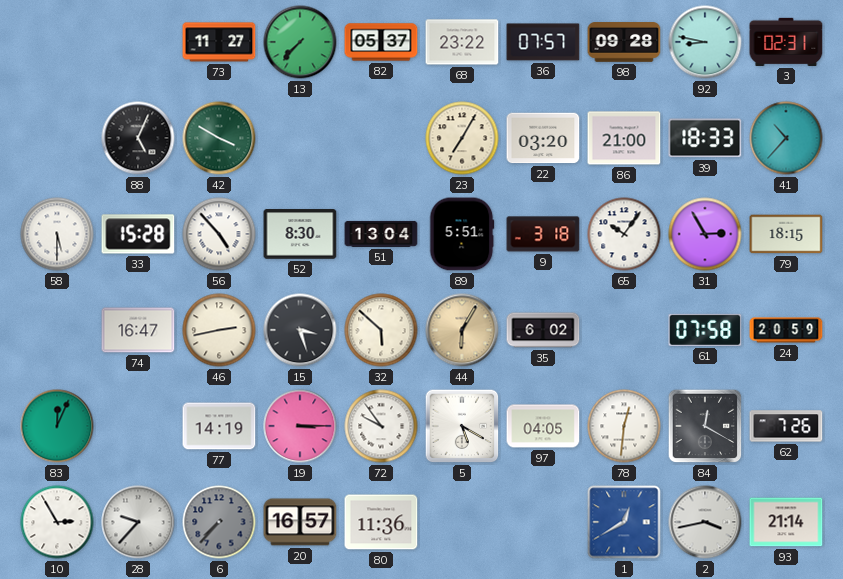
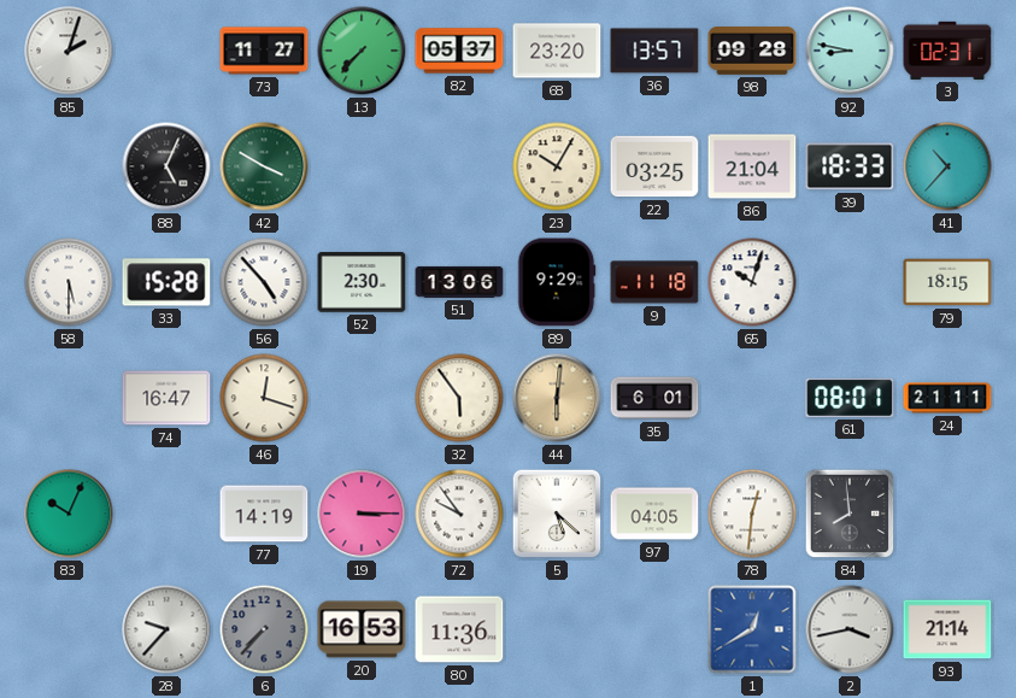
85: none -> 2:03
68: 23:22 -> 23:20
36: 07:57 -> 13:57
23: 7:05 -> 10:05
22: 03:20 -> 03:25
86: 21:00 -> 21:04
52: 8:30 -> 2:30
51: 13:04 -> 13:06
89: 5:51 -> 9:29
9: 3:18 -> 11:18
65: 10:06 -> 10:03
31: 2:55 -> none
46: 2:43 -> 12:18
15: 3:27 -> none
32: 5:52 -> 5:54
44: 6:05 -> 6:01
35: 6:02 -> 6:01
61: 07:58 -> 08:01
24: 20:59 -> 21:11
83: 12:04 -> 10:04
5: 5:20 -> 5:22
84: 12:20 -> 7:59
62: 7:26 -> none
10: 2:55 -> none
20: 16:57 -> 16:53
